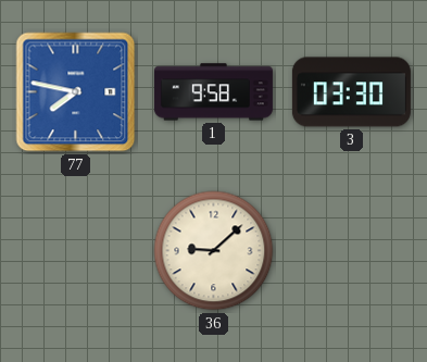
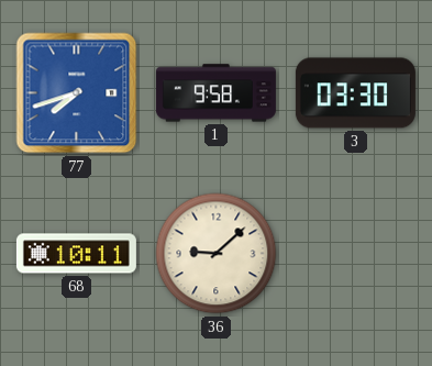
77: 7:47 -> 7:42
68: none -> 10:11
